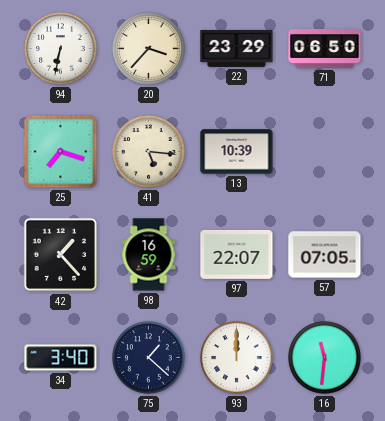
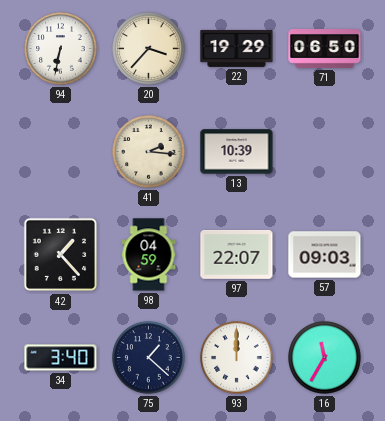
22: 23:29 -> 19:29
25: 7:18 -> none
41: 5:16 -> 2:16
98: 16:59 -> 04:59
57: 07:05 -> 09:03
16: 11:31 -> 11:35
